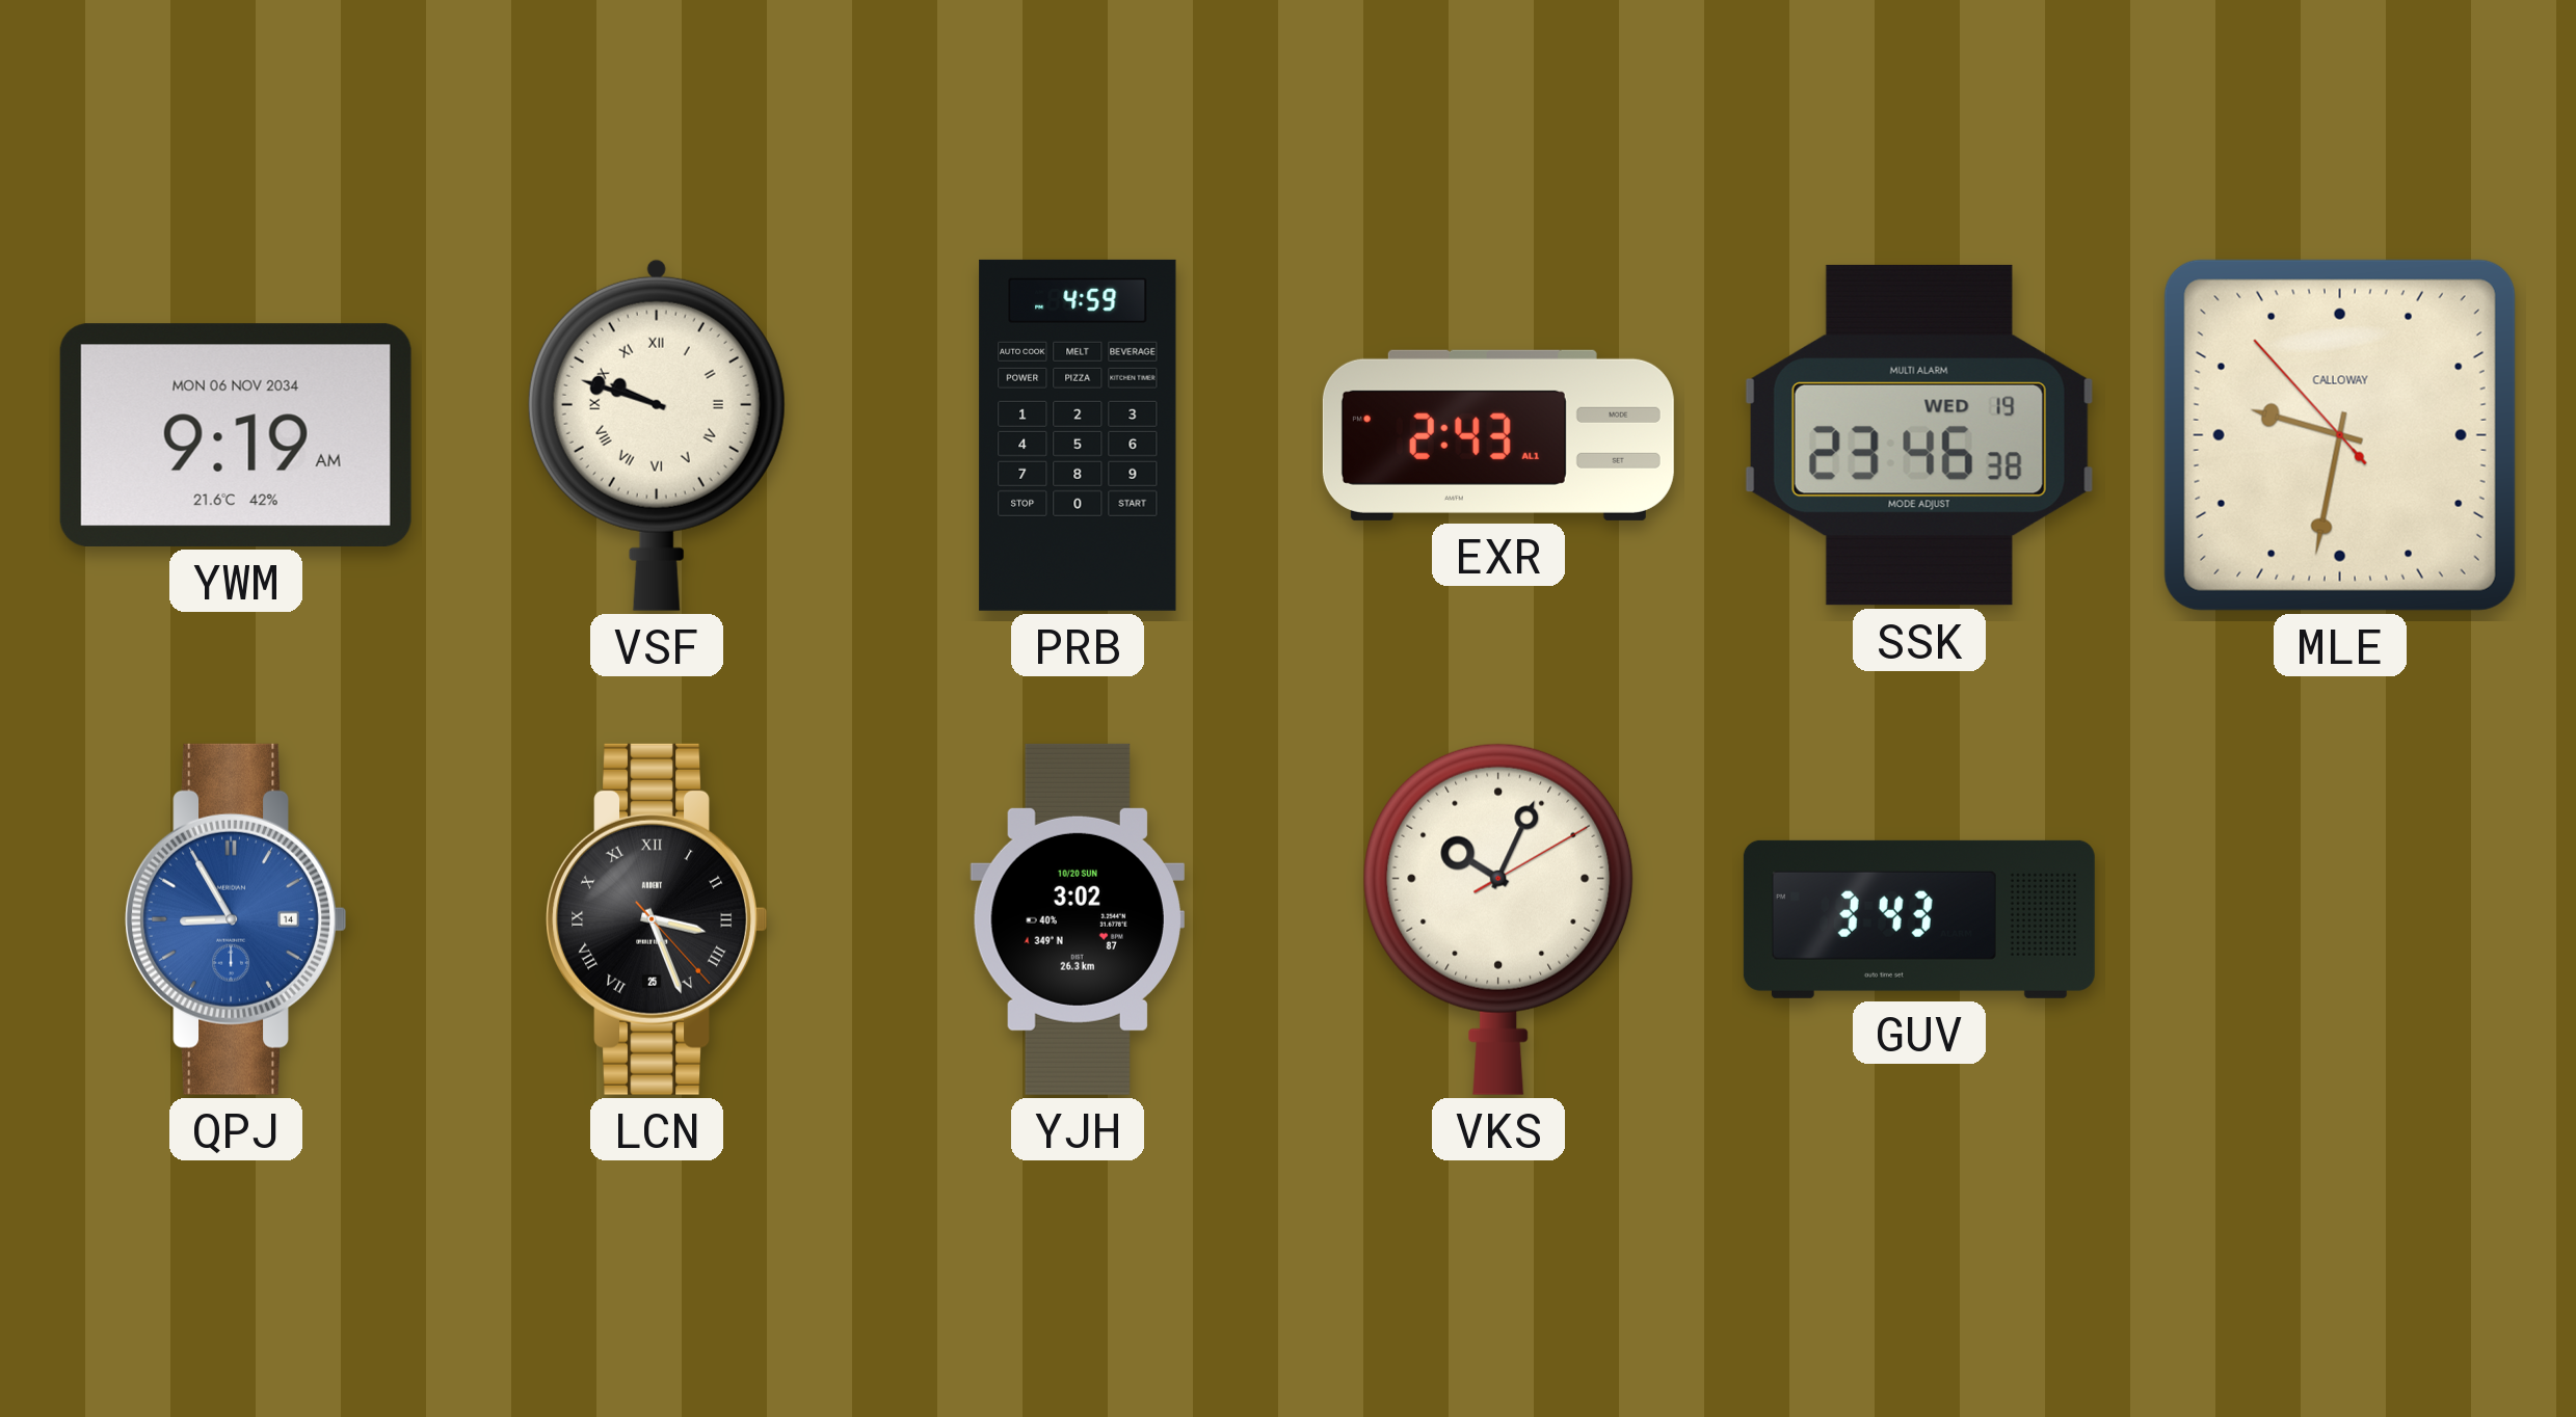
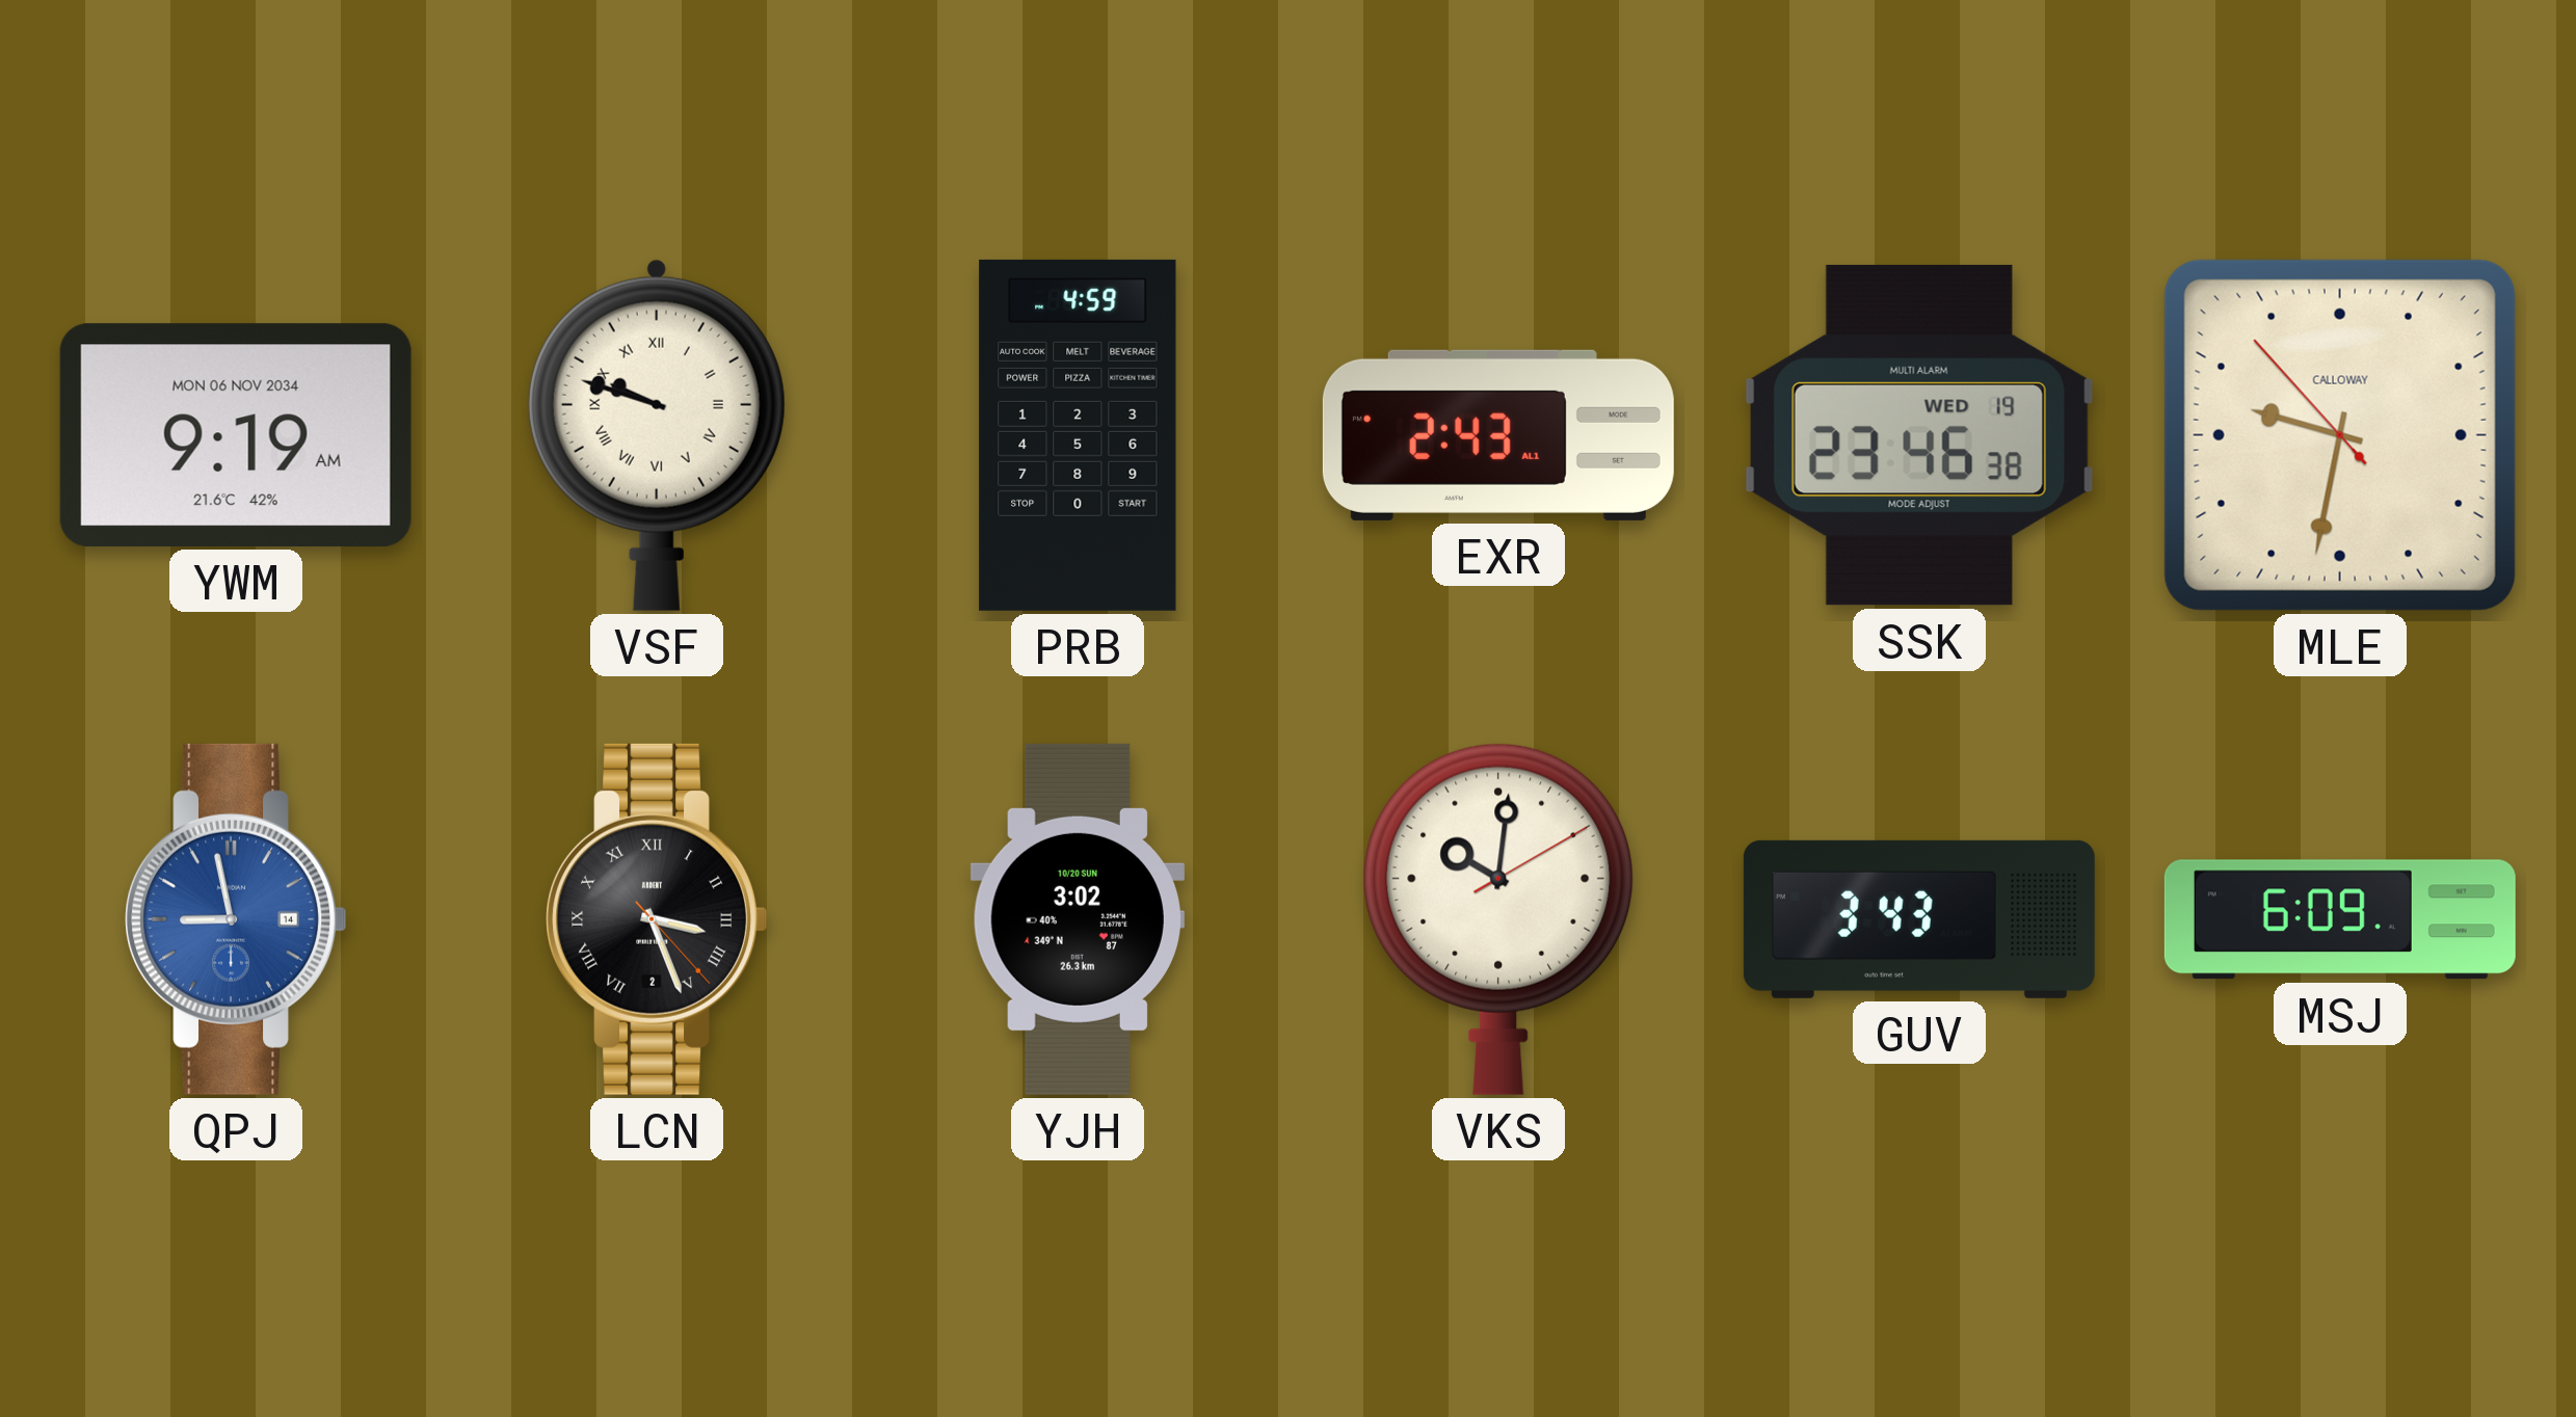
QPJ: 8:55 -> 8:58
LCN date: 25 -> 2
VKS: 10:04 -> 10:01
MSJ: none -> 6:09
